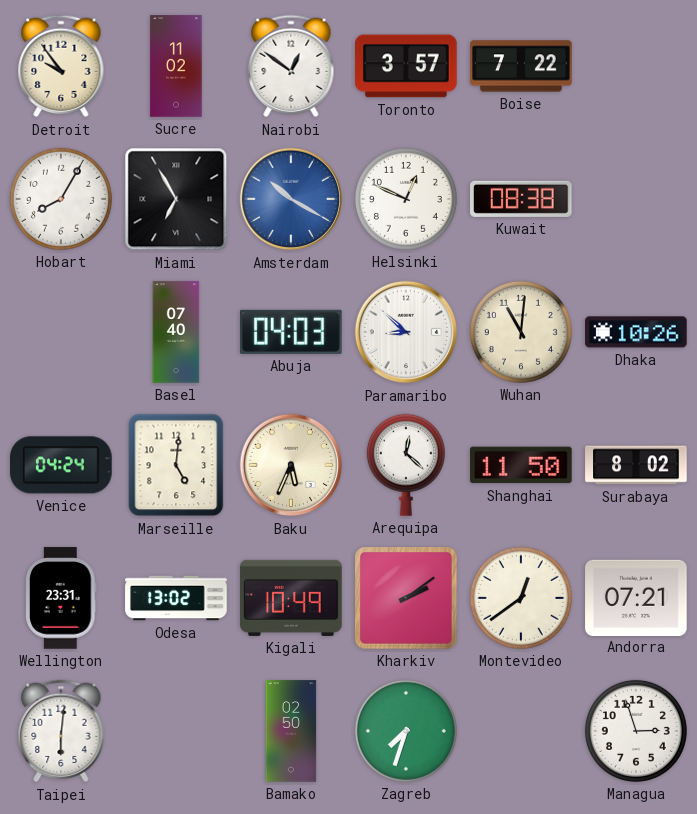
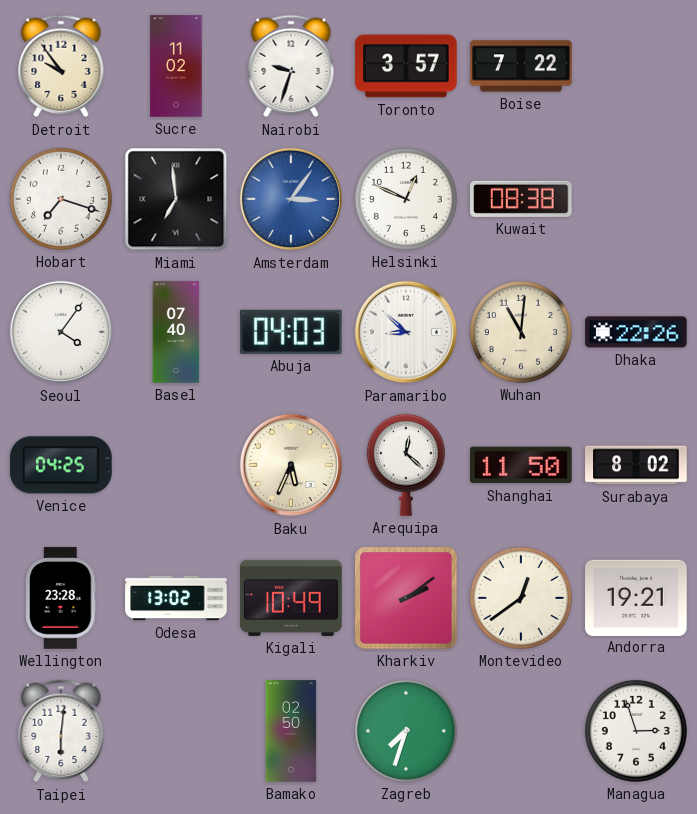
Nairobi: 12:51 -> 9:33
Hobart: 8:05 -> 7:18
Miami: 6:55 -> 6:59
Amsterdam: 10:20 -> 3:06
Seoul: none -> 4:06
Dhaka: 10:26 -> 22:26
Venice: 04:24 -> 04:25
Marseille: 5:01 -> none
Wellington: 23:31 -> 23:28
Andorra: 07:21 -> 19:21
